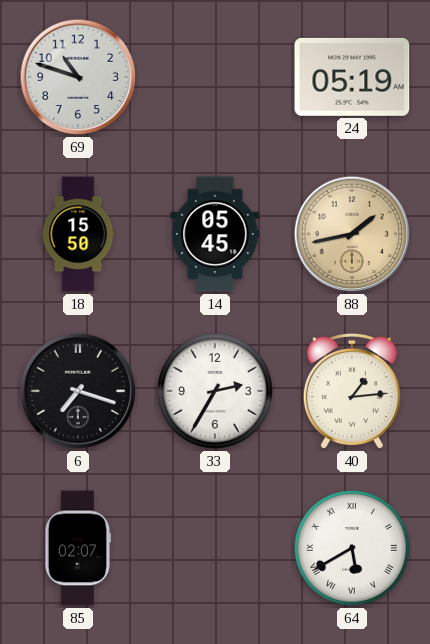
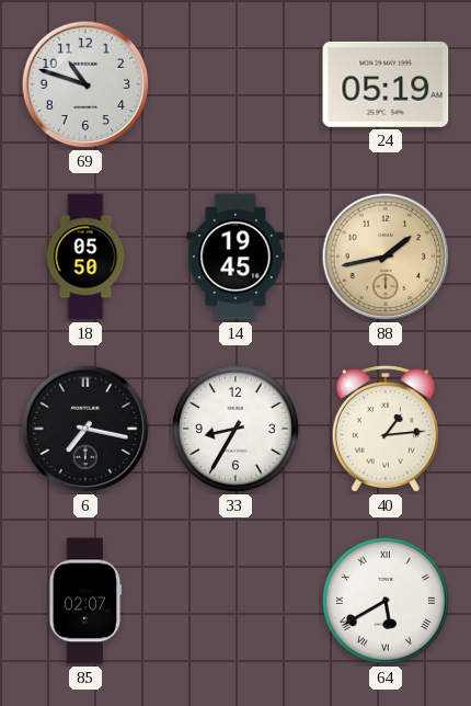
18: 15:50 -> 05:50
14: 05:45 -> 19:45
6: 7:18 -> 7:17
33: 2:35 -> 8:35
